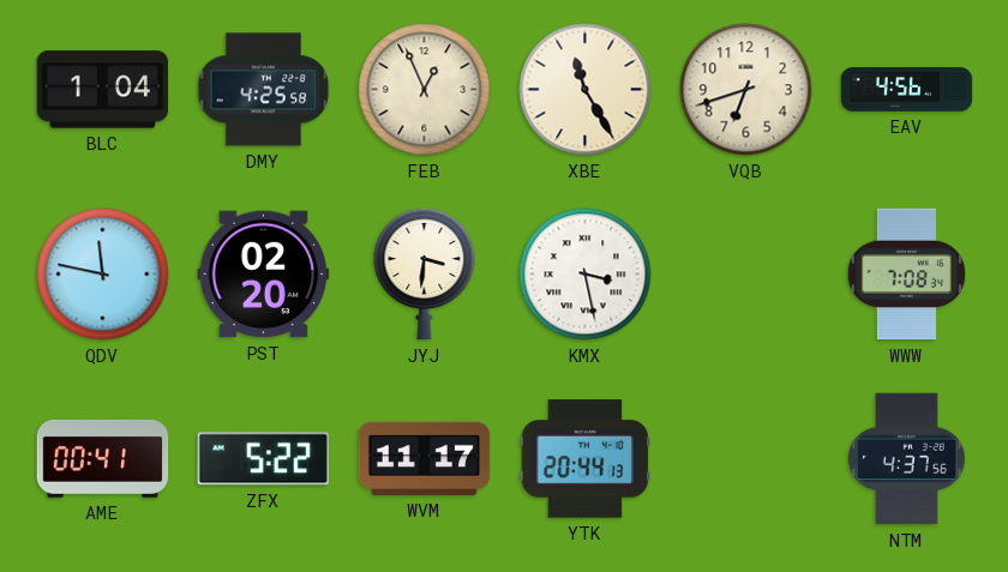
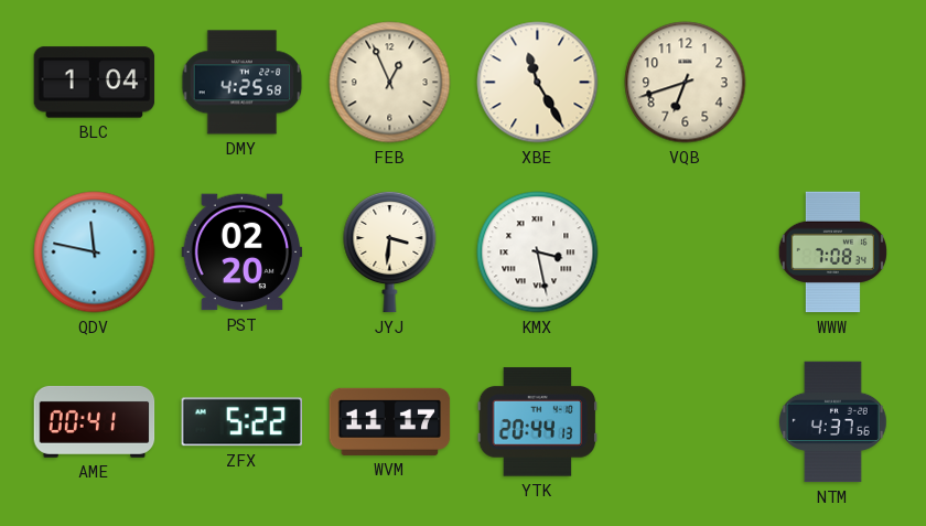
EAV: 4:56 -> none
